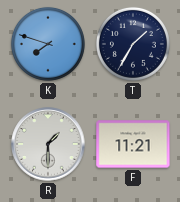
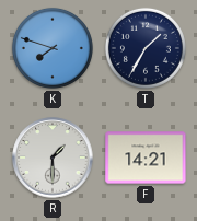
F: 11:21 -> 14:21
